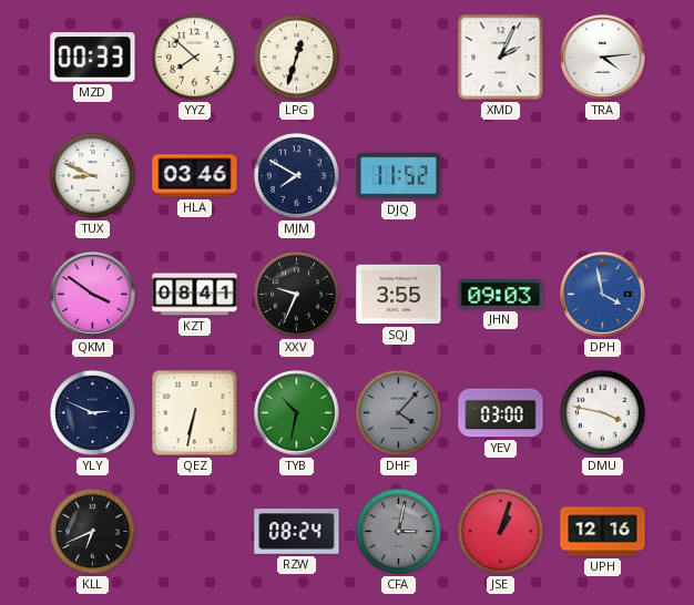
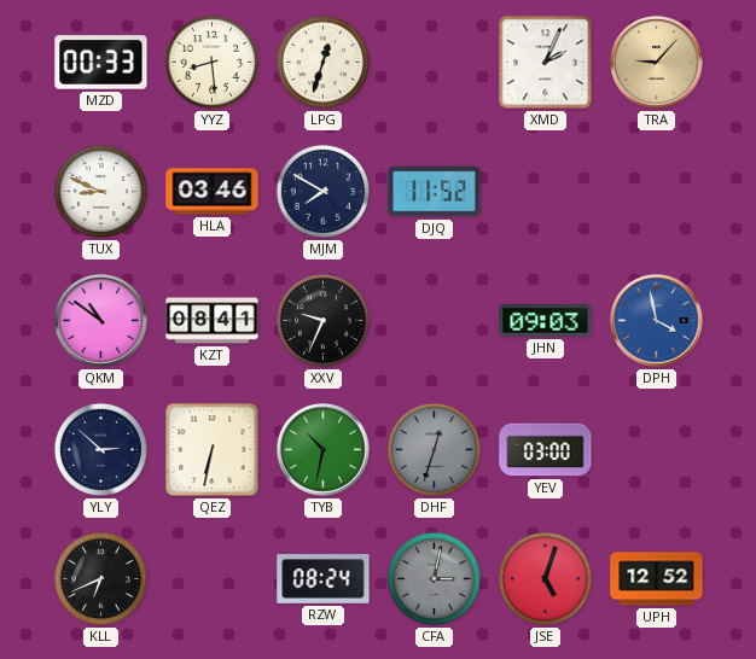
YYZ: 7:52 -> 8:29
TRA: 4:14 -> 9:07
TRA dial: white -> champagne
QKM: 3:51 -> 10:51
SQJ: 3:55 -> none
YLY: 2:49 -> 2:52
DHF: 4:07 -> 12:33
DMU: 3:47 -> none
JSE: 1:03 -> 5:03
UPH: 12:16 -> 12:52
